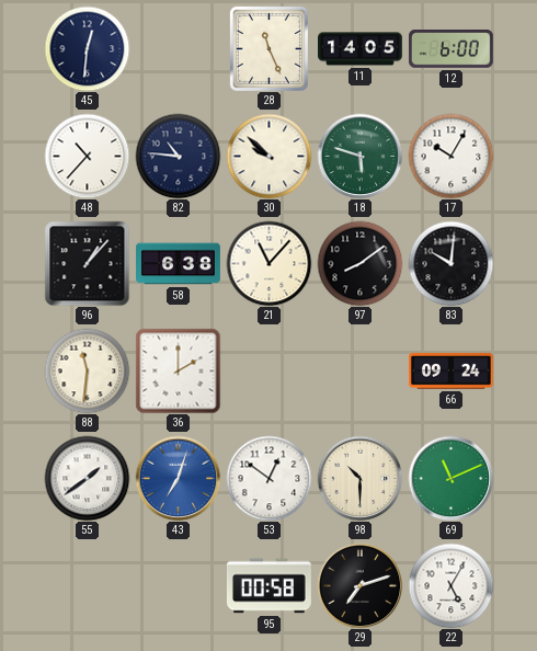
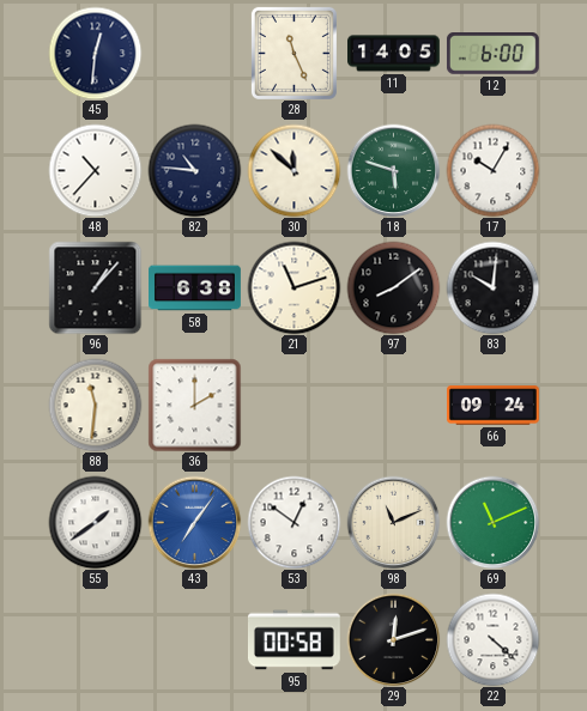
30: 9:52 -> 11:52
21: 11:07 -> 11:12
43: 7:03 -> 7:06
98: 10:30 -> 11:11
29: 7:12 -> 12:12
22: 5:05 -> 4:22
